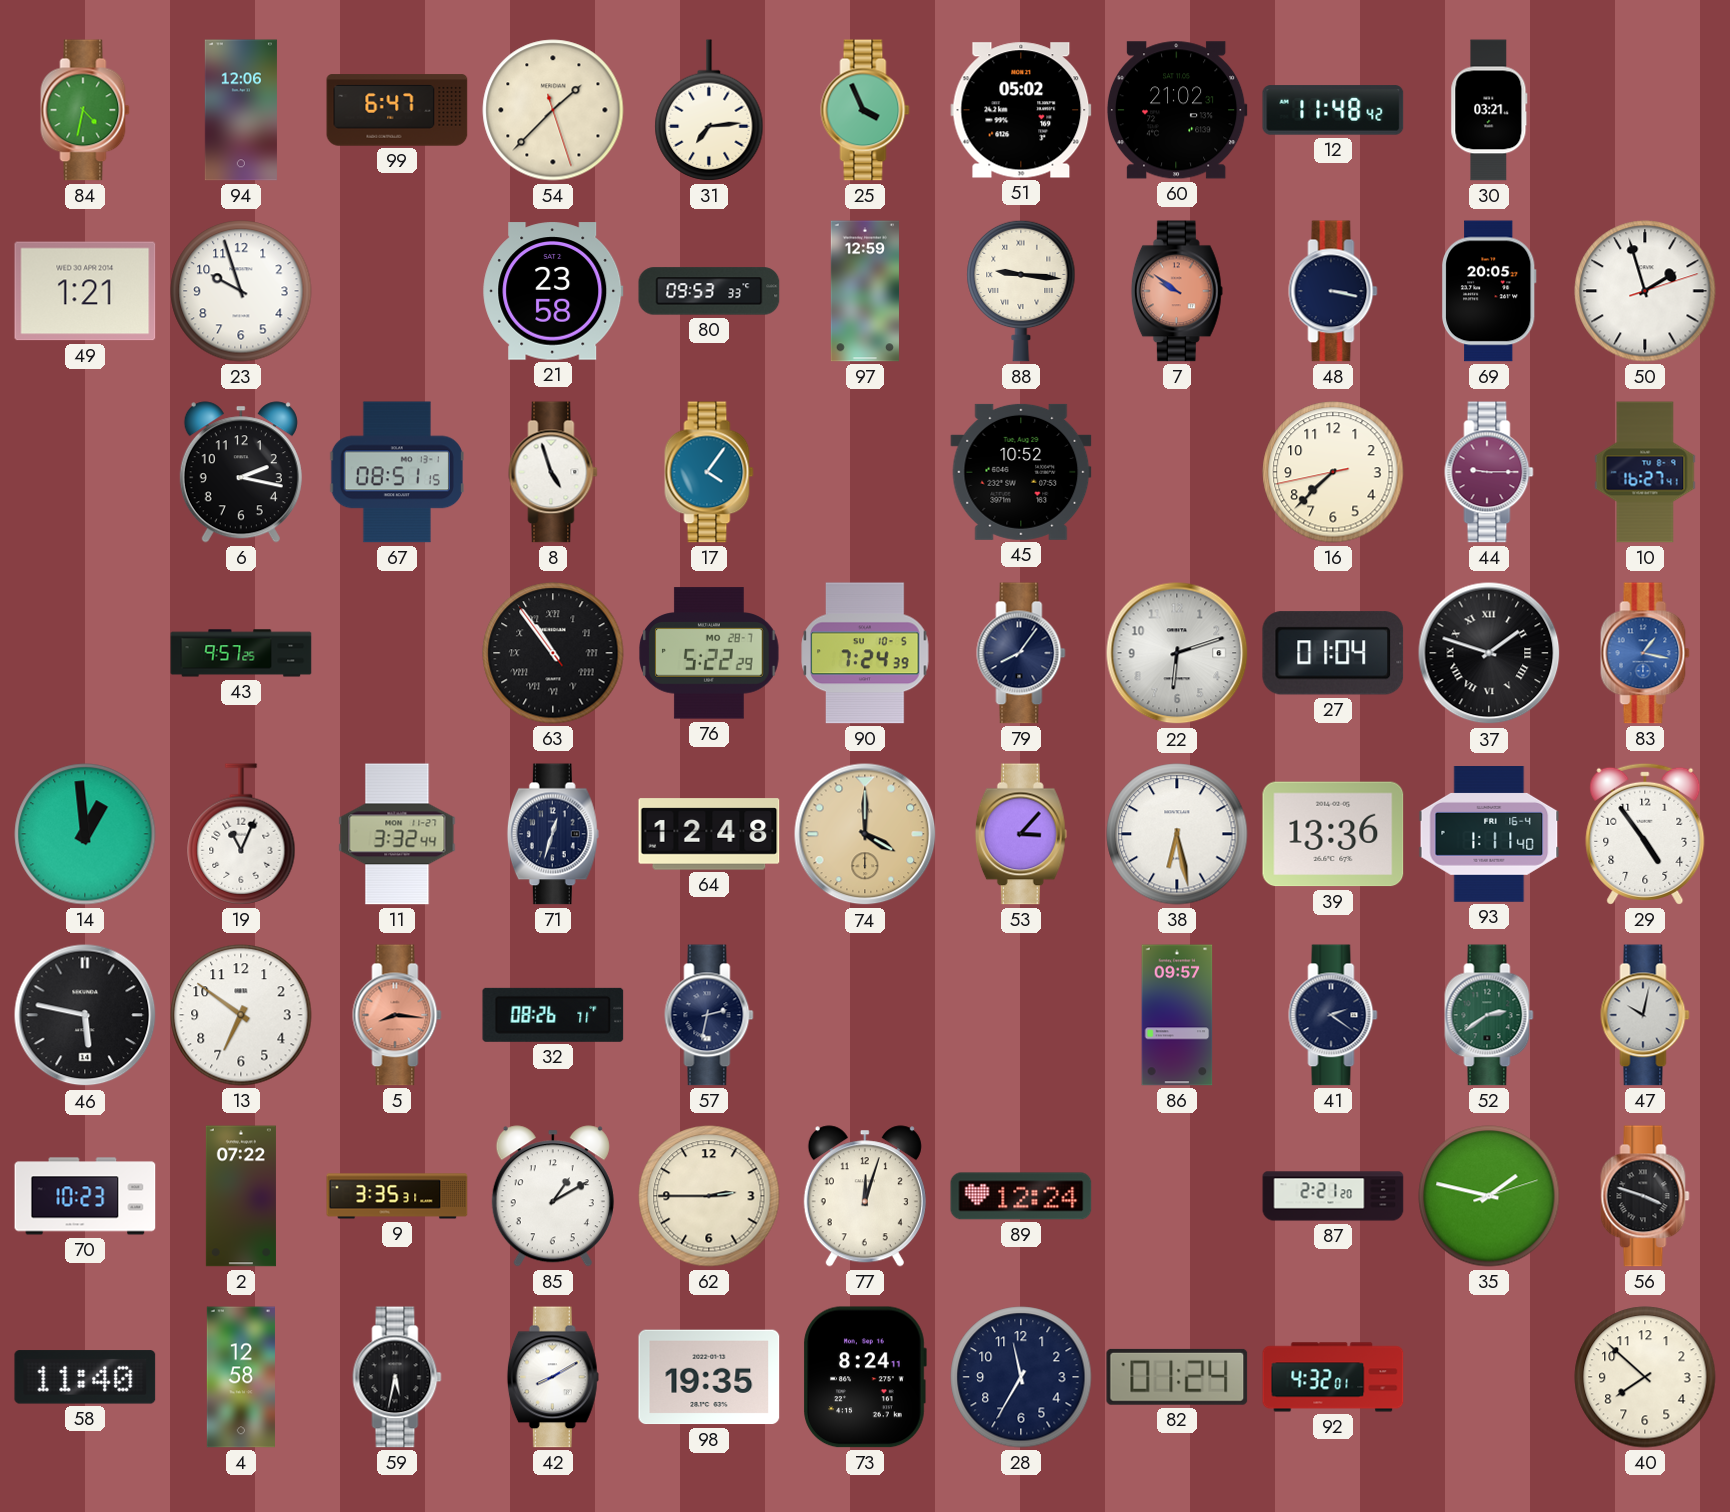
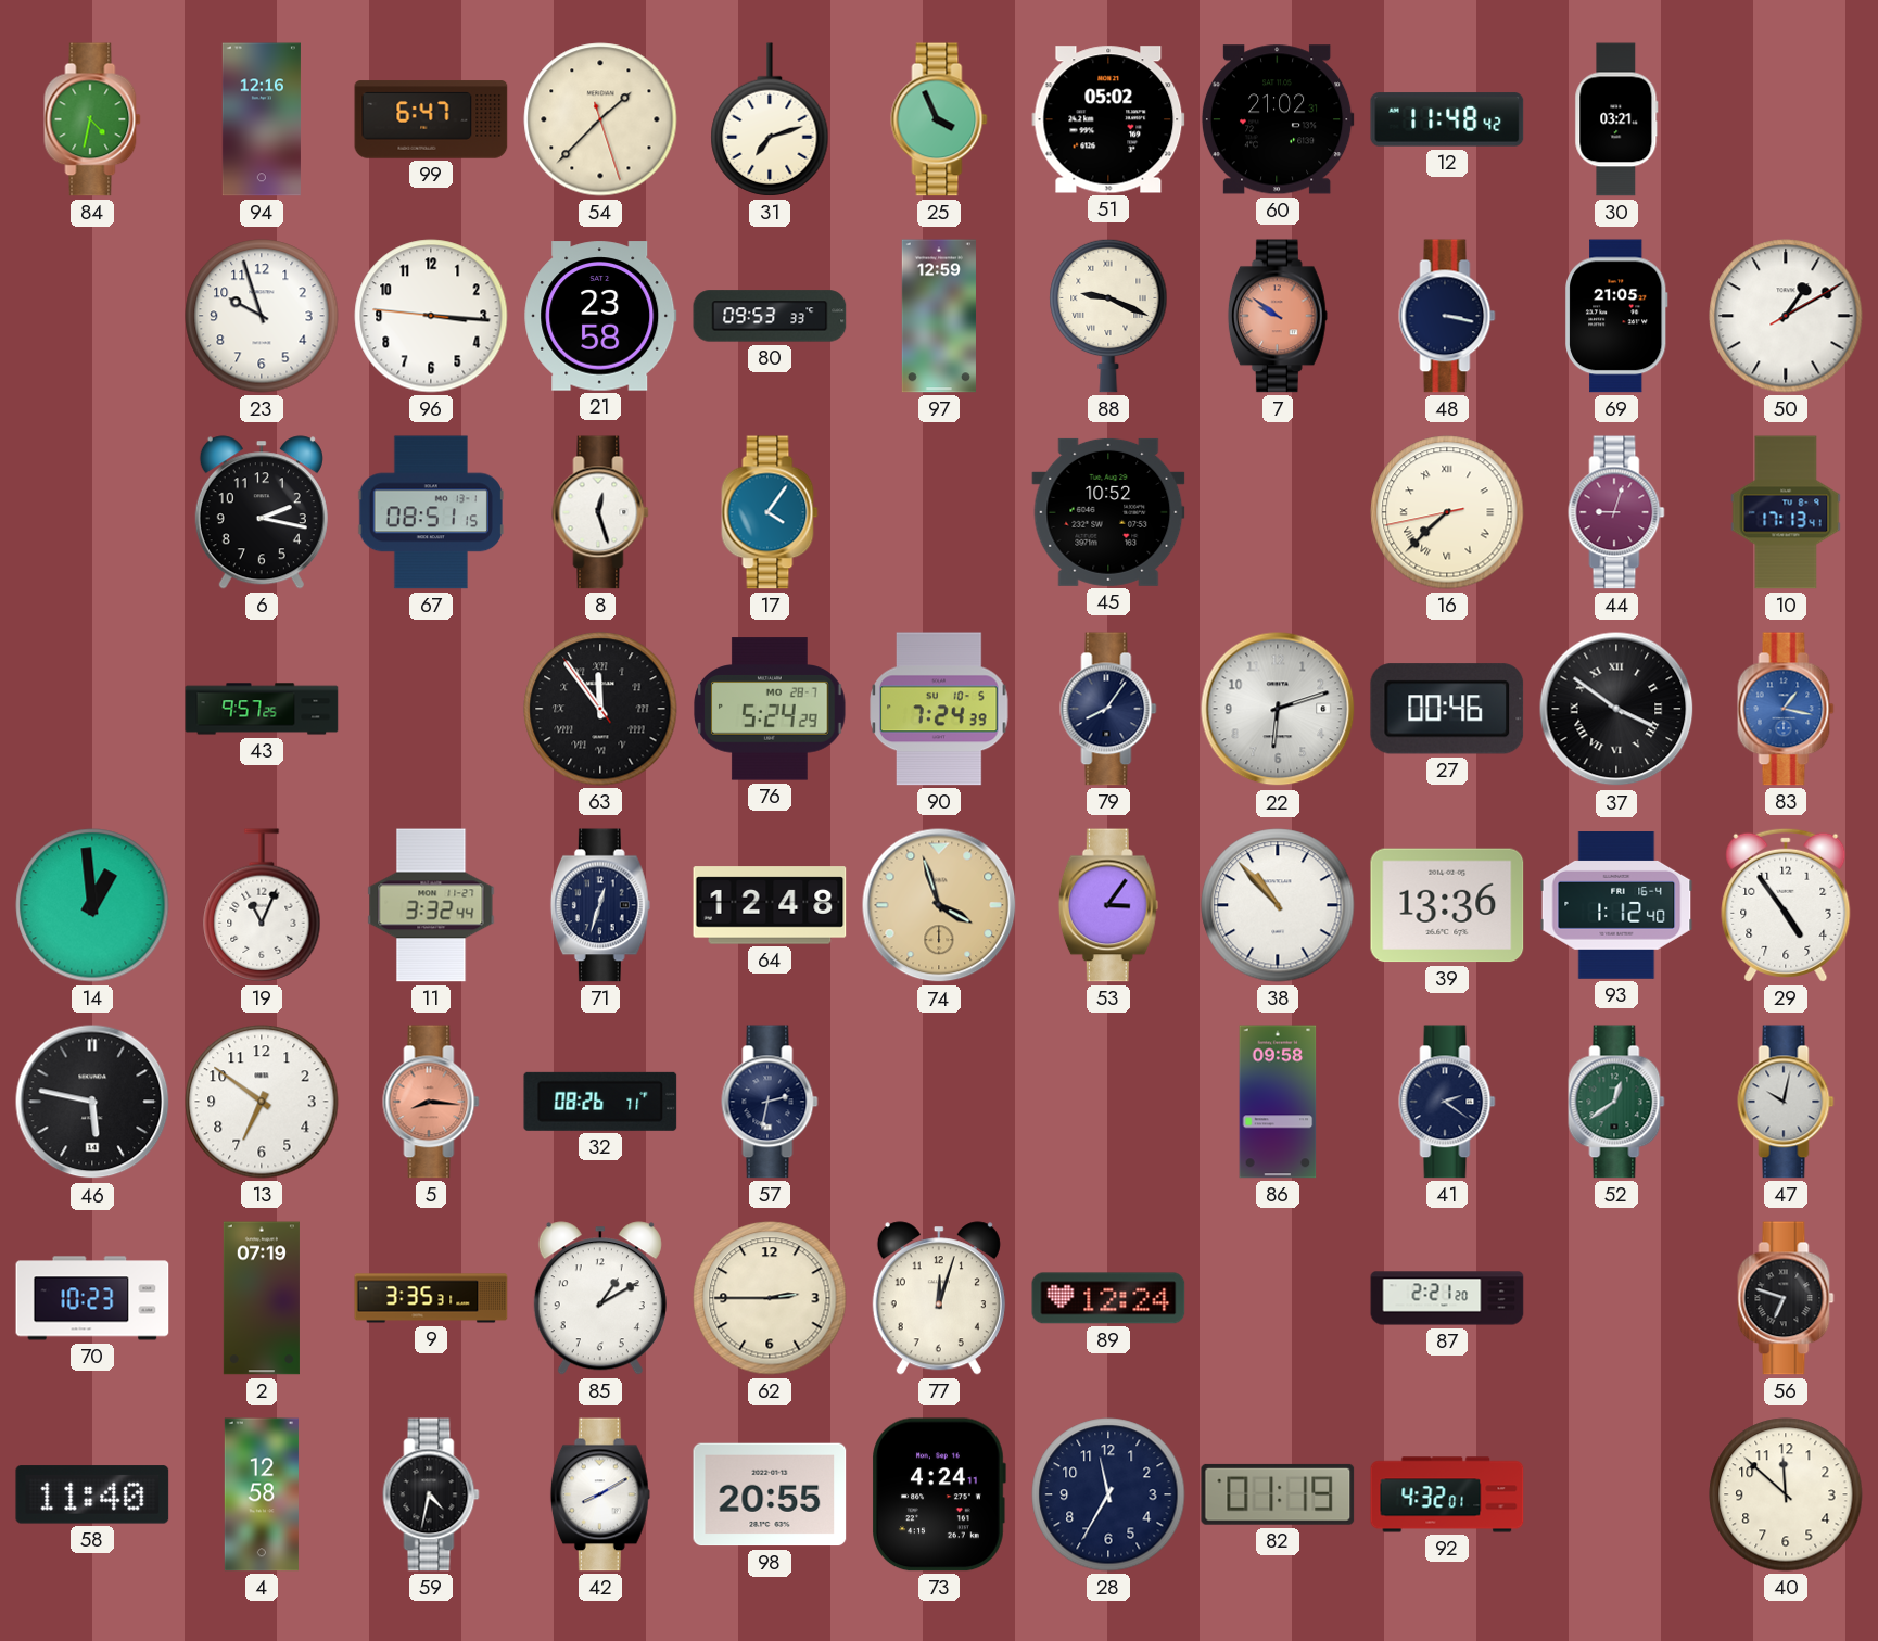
94: 12:06 -> 12:16
31: 7:14 -> 7:12
49: 1:21 -> none
96: none -> 3:15
88: 9:16 -> 9:19
69: 20:05 -> 21:05
50: 1:57 -> 1:10
8: 4:57 -> 12:27
16 numerals: Arabic -> Roman
44: 9:15 -> 9:03
10: 16:27 -> 17:13
63: 10:53 -> 11:53
76: 5:22 -> 5:24
27: 01:04 -> 00:46
37: 1:48 -> 3:51
74: 4:00 -> 3:57
53: 3:07 -> 3:06
38: 6:28 -> 10:53
93: 1:11 -> 1:12
86: 09:57 -> 09:58
52: 2:39 -> 12:39
2: 07:22 -> 07:19
35: 1:47 -> none
56: 3:48 -> 6:48
59: 5:32 -> 4:32
98: 19:35 -> 20:55
73: 8:24 -> 4:24
82: 01:24 -> 01:19
40: 7:52 -> 11:52
